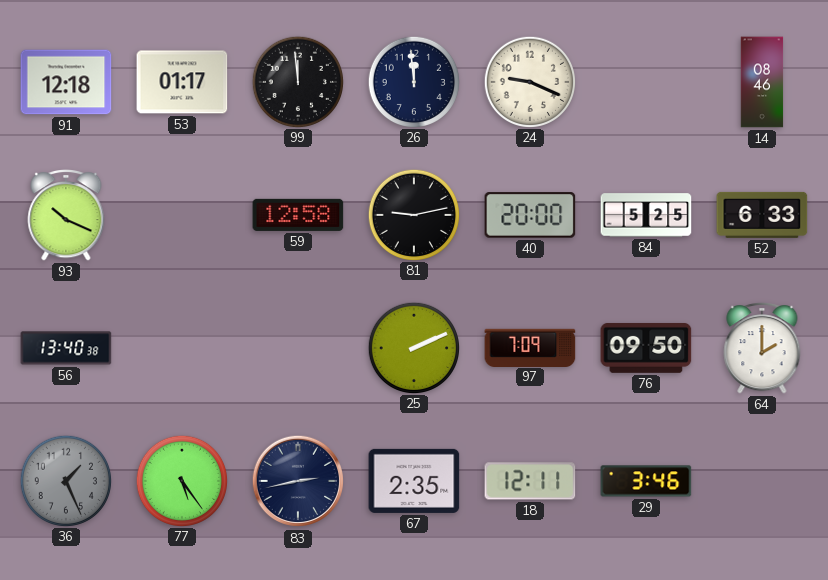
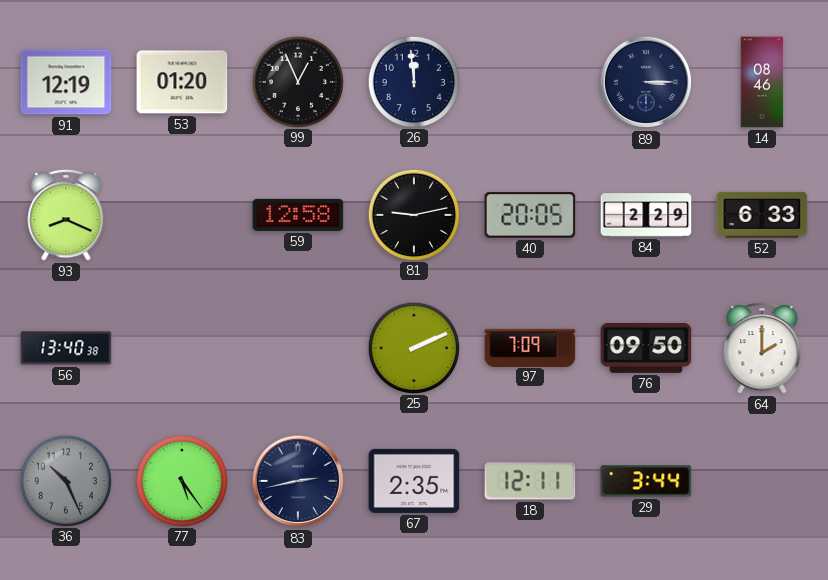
91: 12:18 -> 12:19
53: 01:17 -> 01:20
99: 11:59 -> 12:56
24: 9:19 -> none
89: none -> 3:15
93: 10:19 -> 8:19
40: 20:00 -> 20:05
84: 5:25 -> 2:29
36: 1:26 -> 10:26
29: 3:46 -> 3:44
